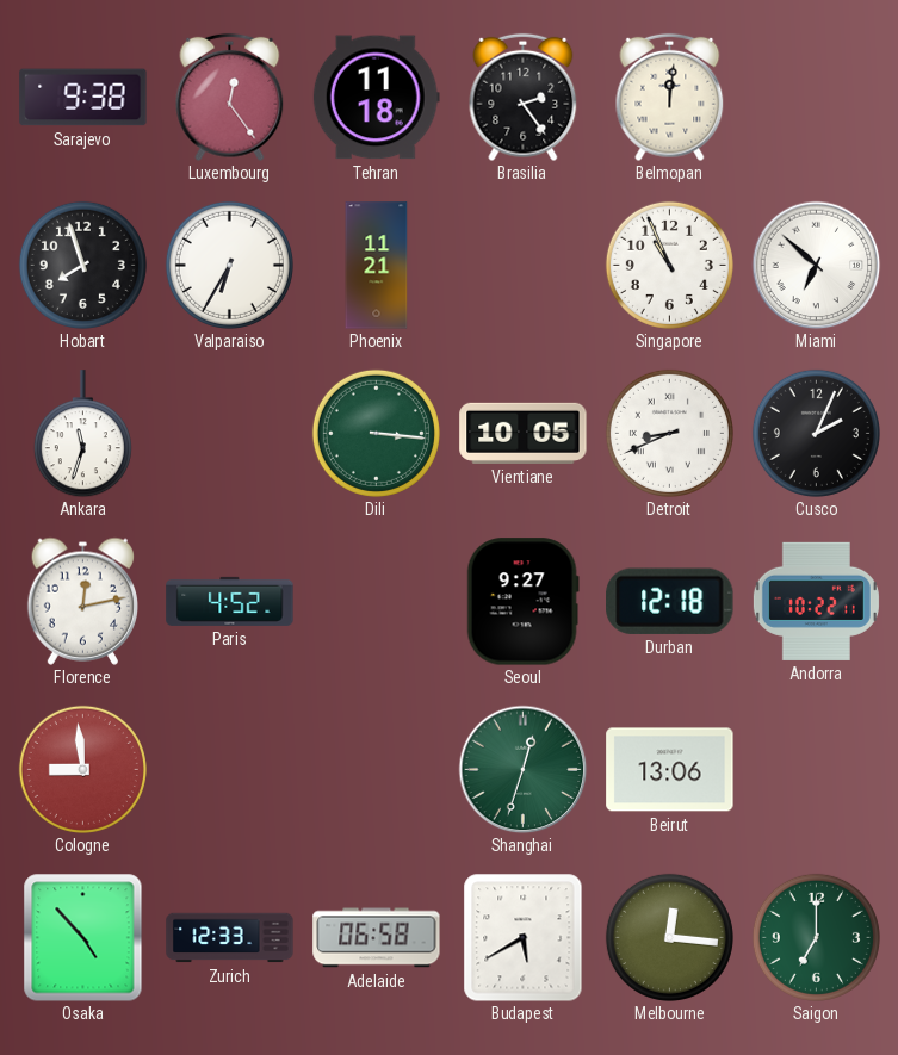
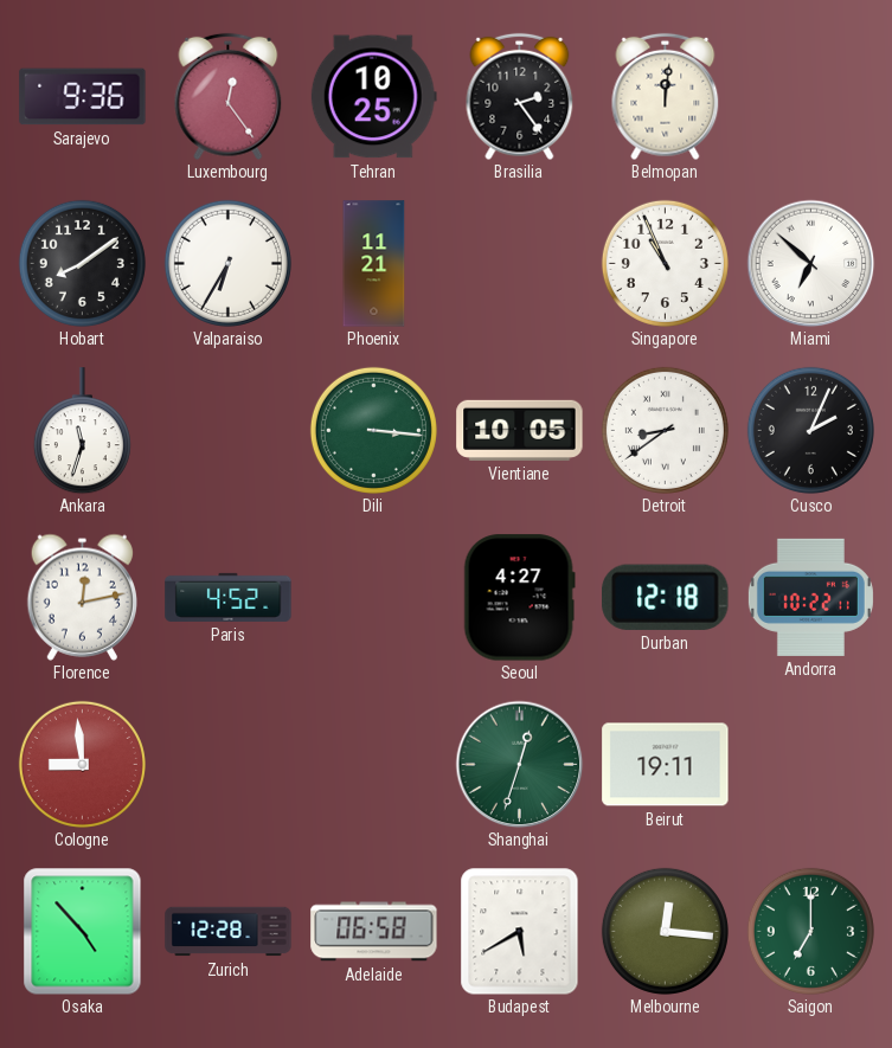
Sarajevo: 9:38 -> 9:36
Tehran: 11:18 -> 10:25
Hobart: 7:57 -> 8:09
Detroit: 8:41 -> 8:39
Seoul: 9:27 -> 4:27
Beirut: 13:06 -> 19:11
Zurich: 12:33 -> 12:28
